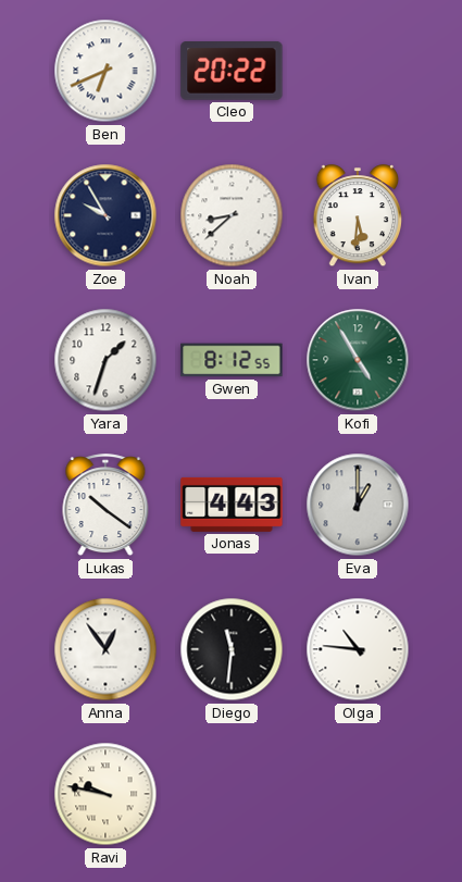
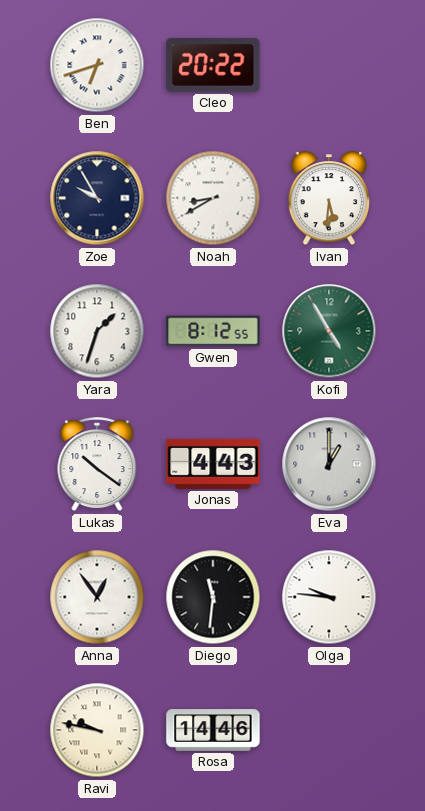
Ben: 6:41 -> 6:42
Noah: 8:38 -> 8:40
Olga: 10:46 -> 9:46
Rosa: none -> 14:46
